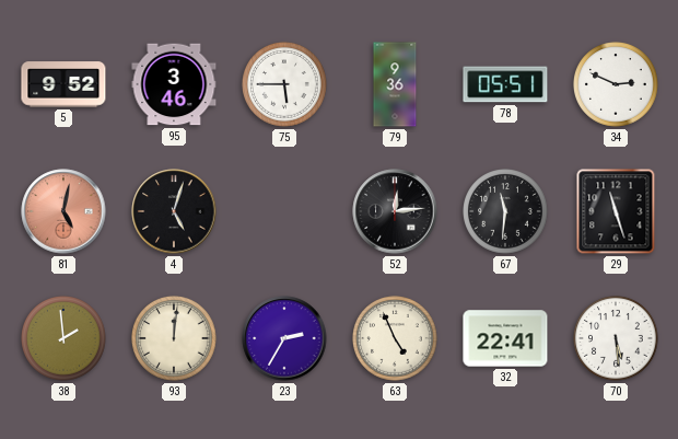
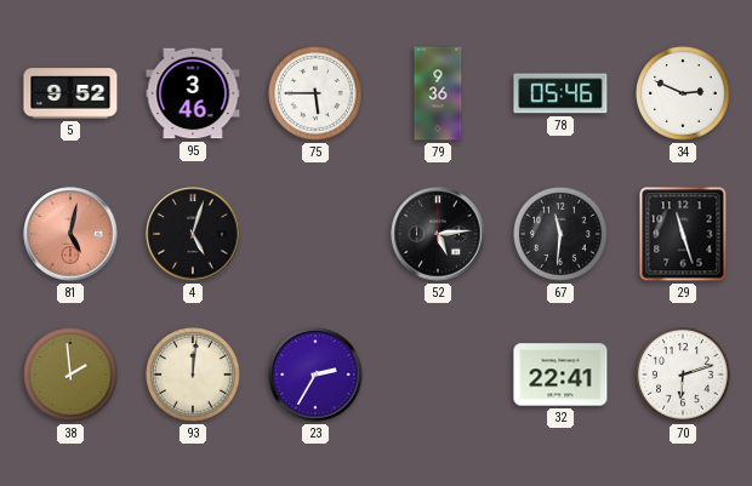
78: 05:51 -> 05:46
52: 12:14 -> 5:14
63: 4:56 -> none
70: 5:29 -> 6:12
